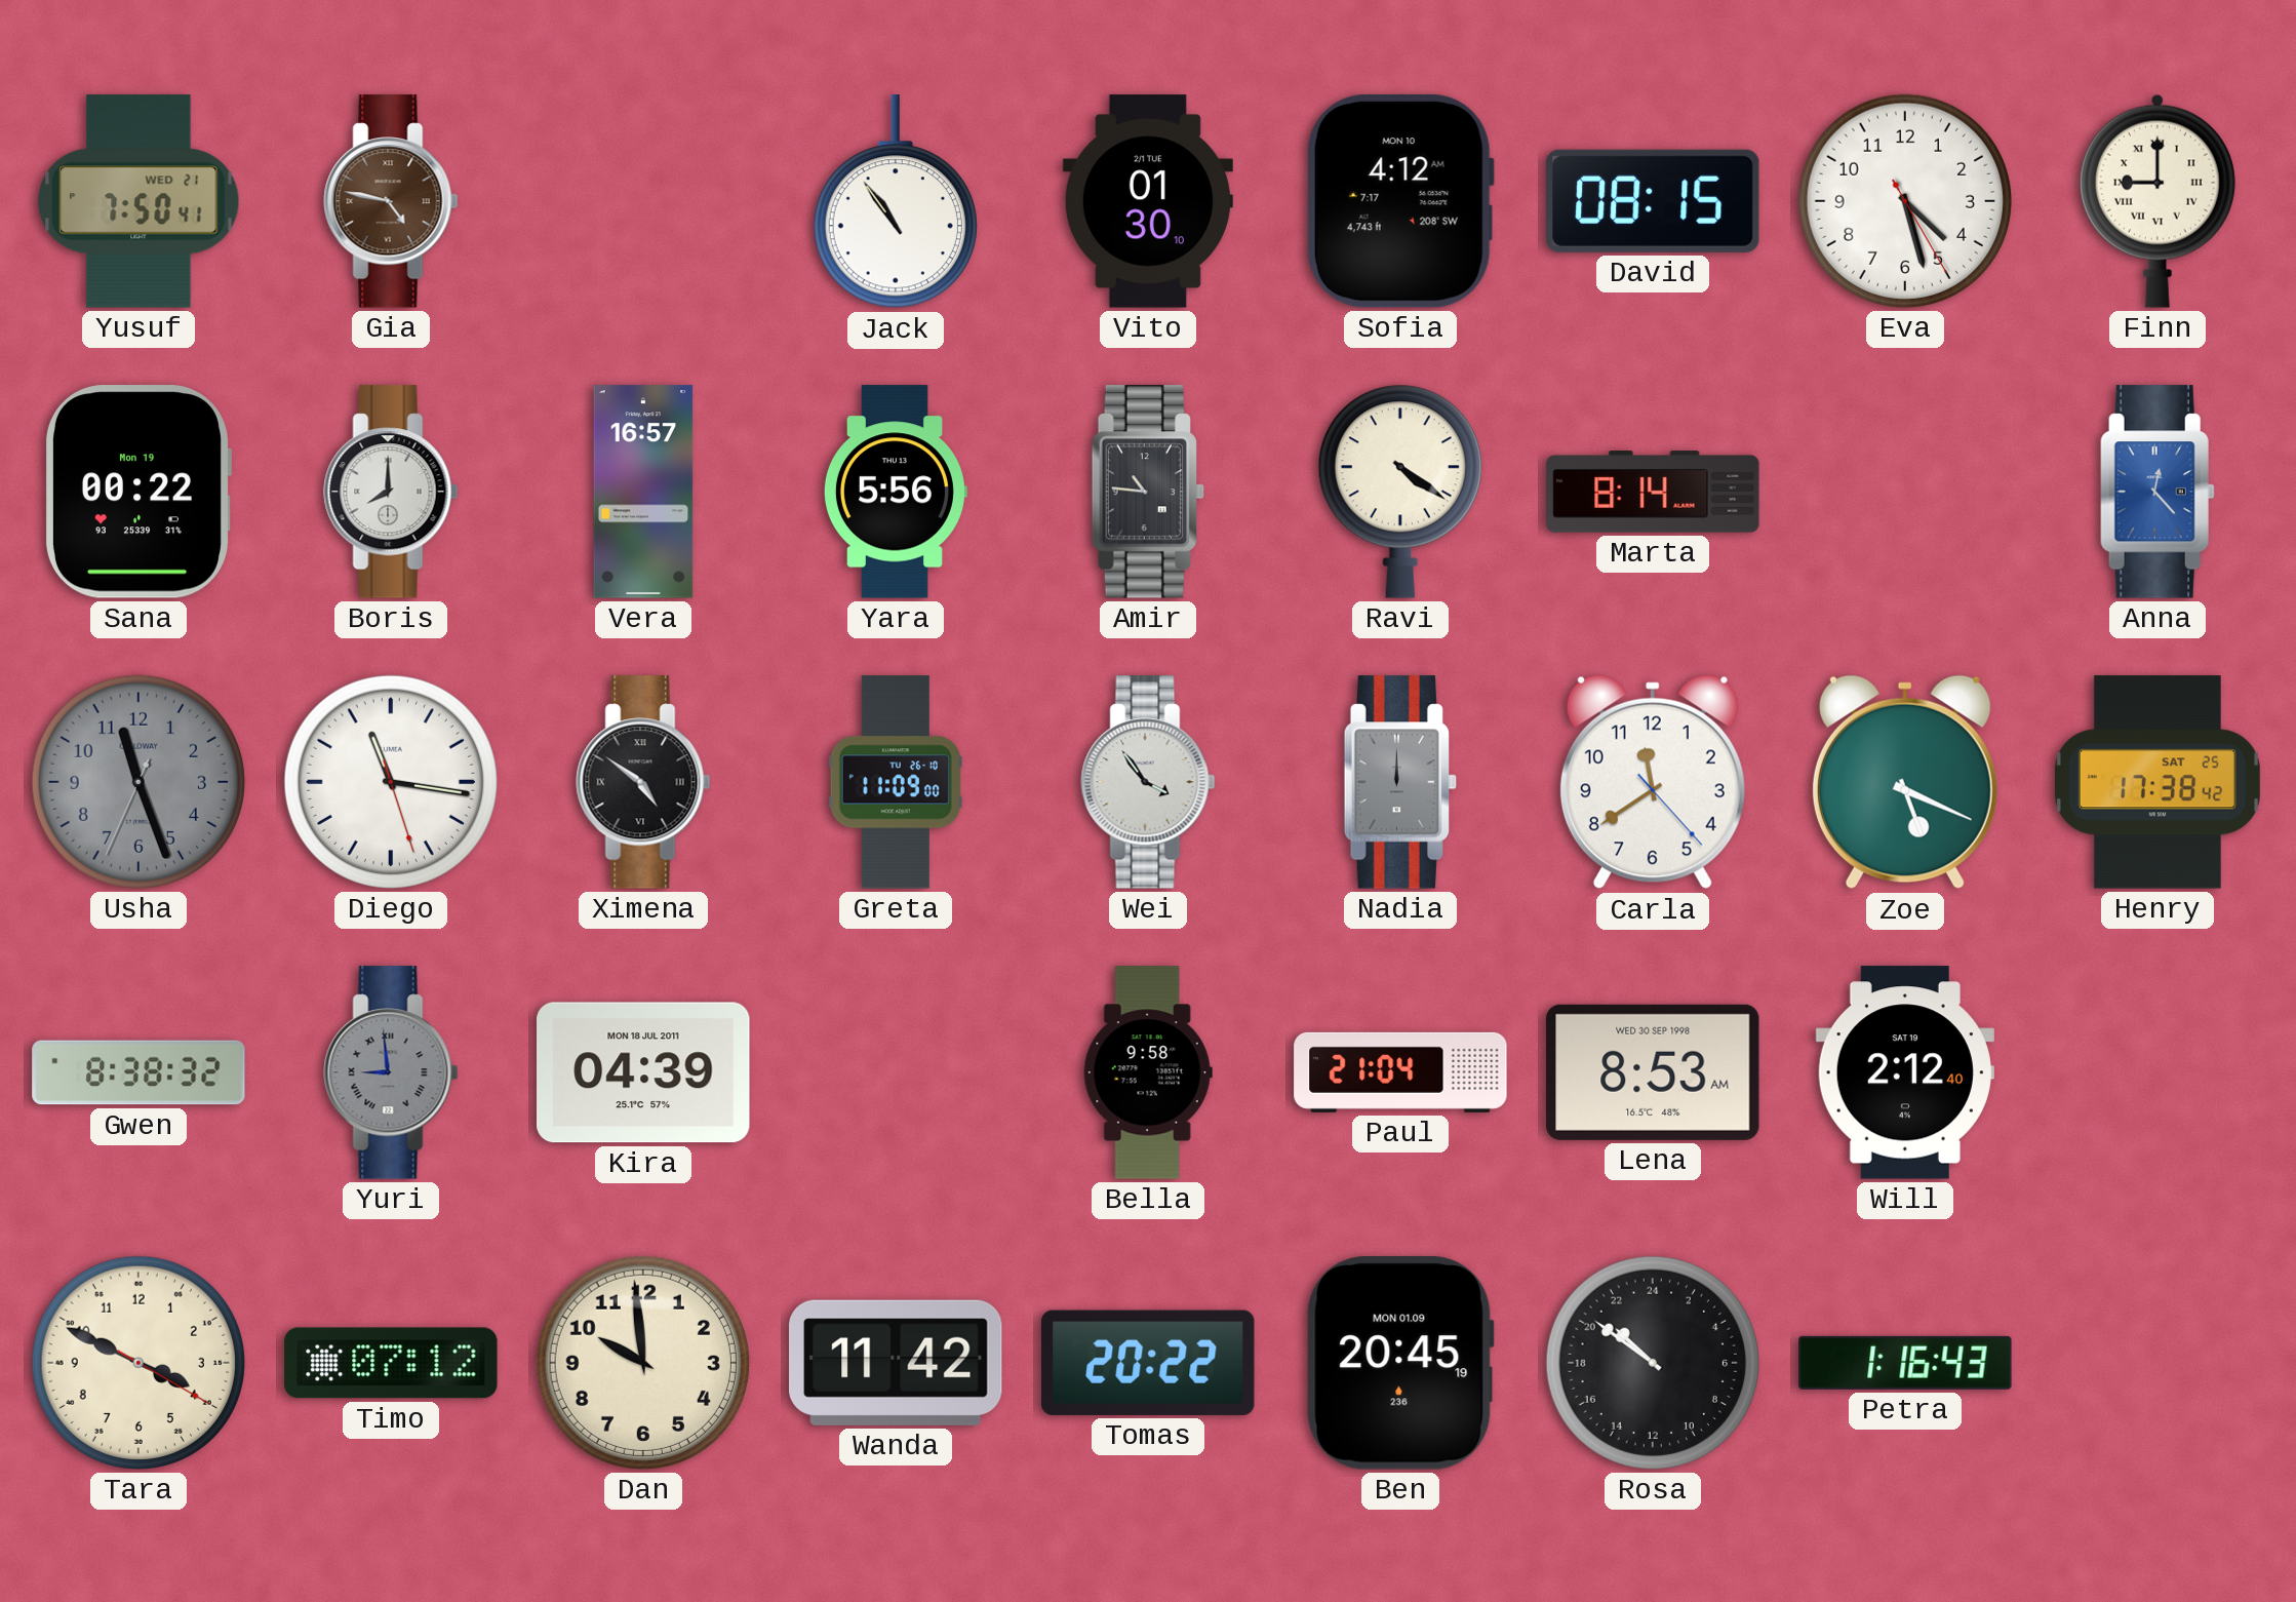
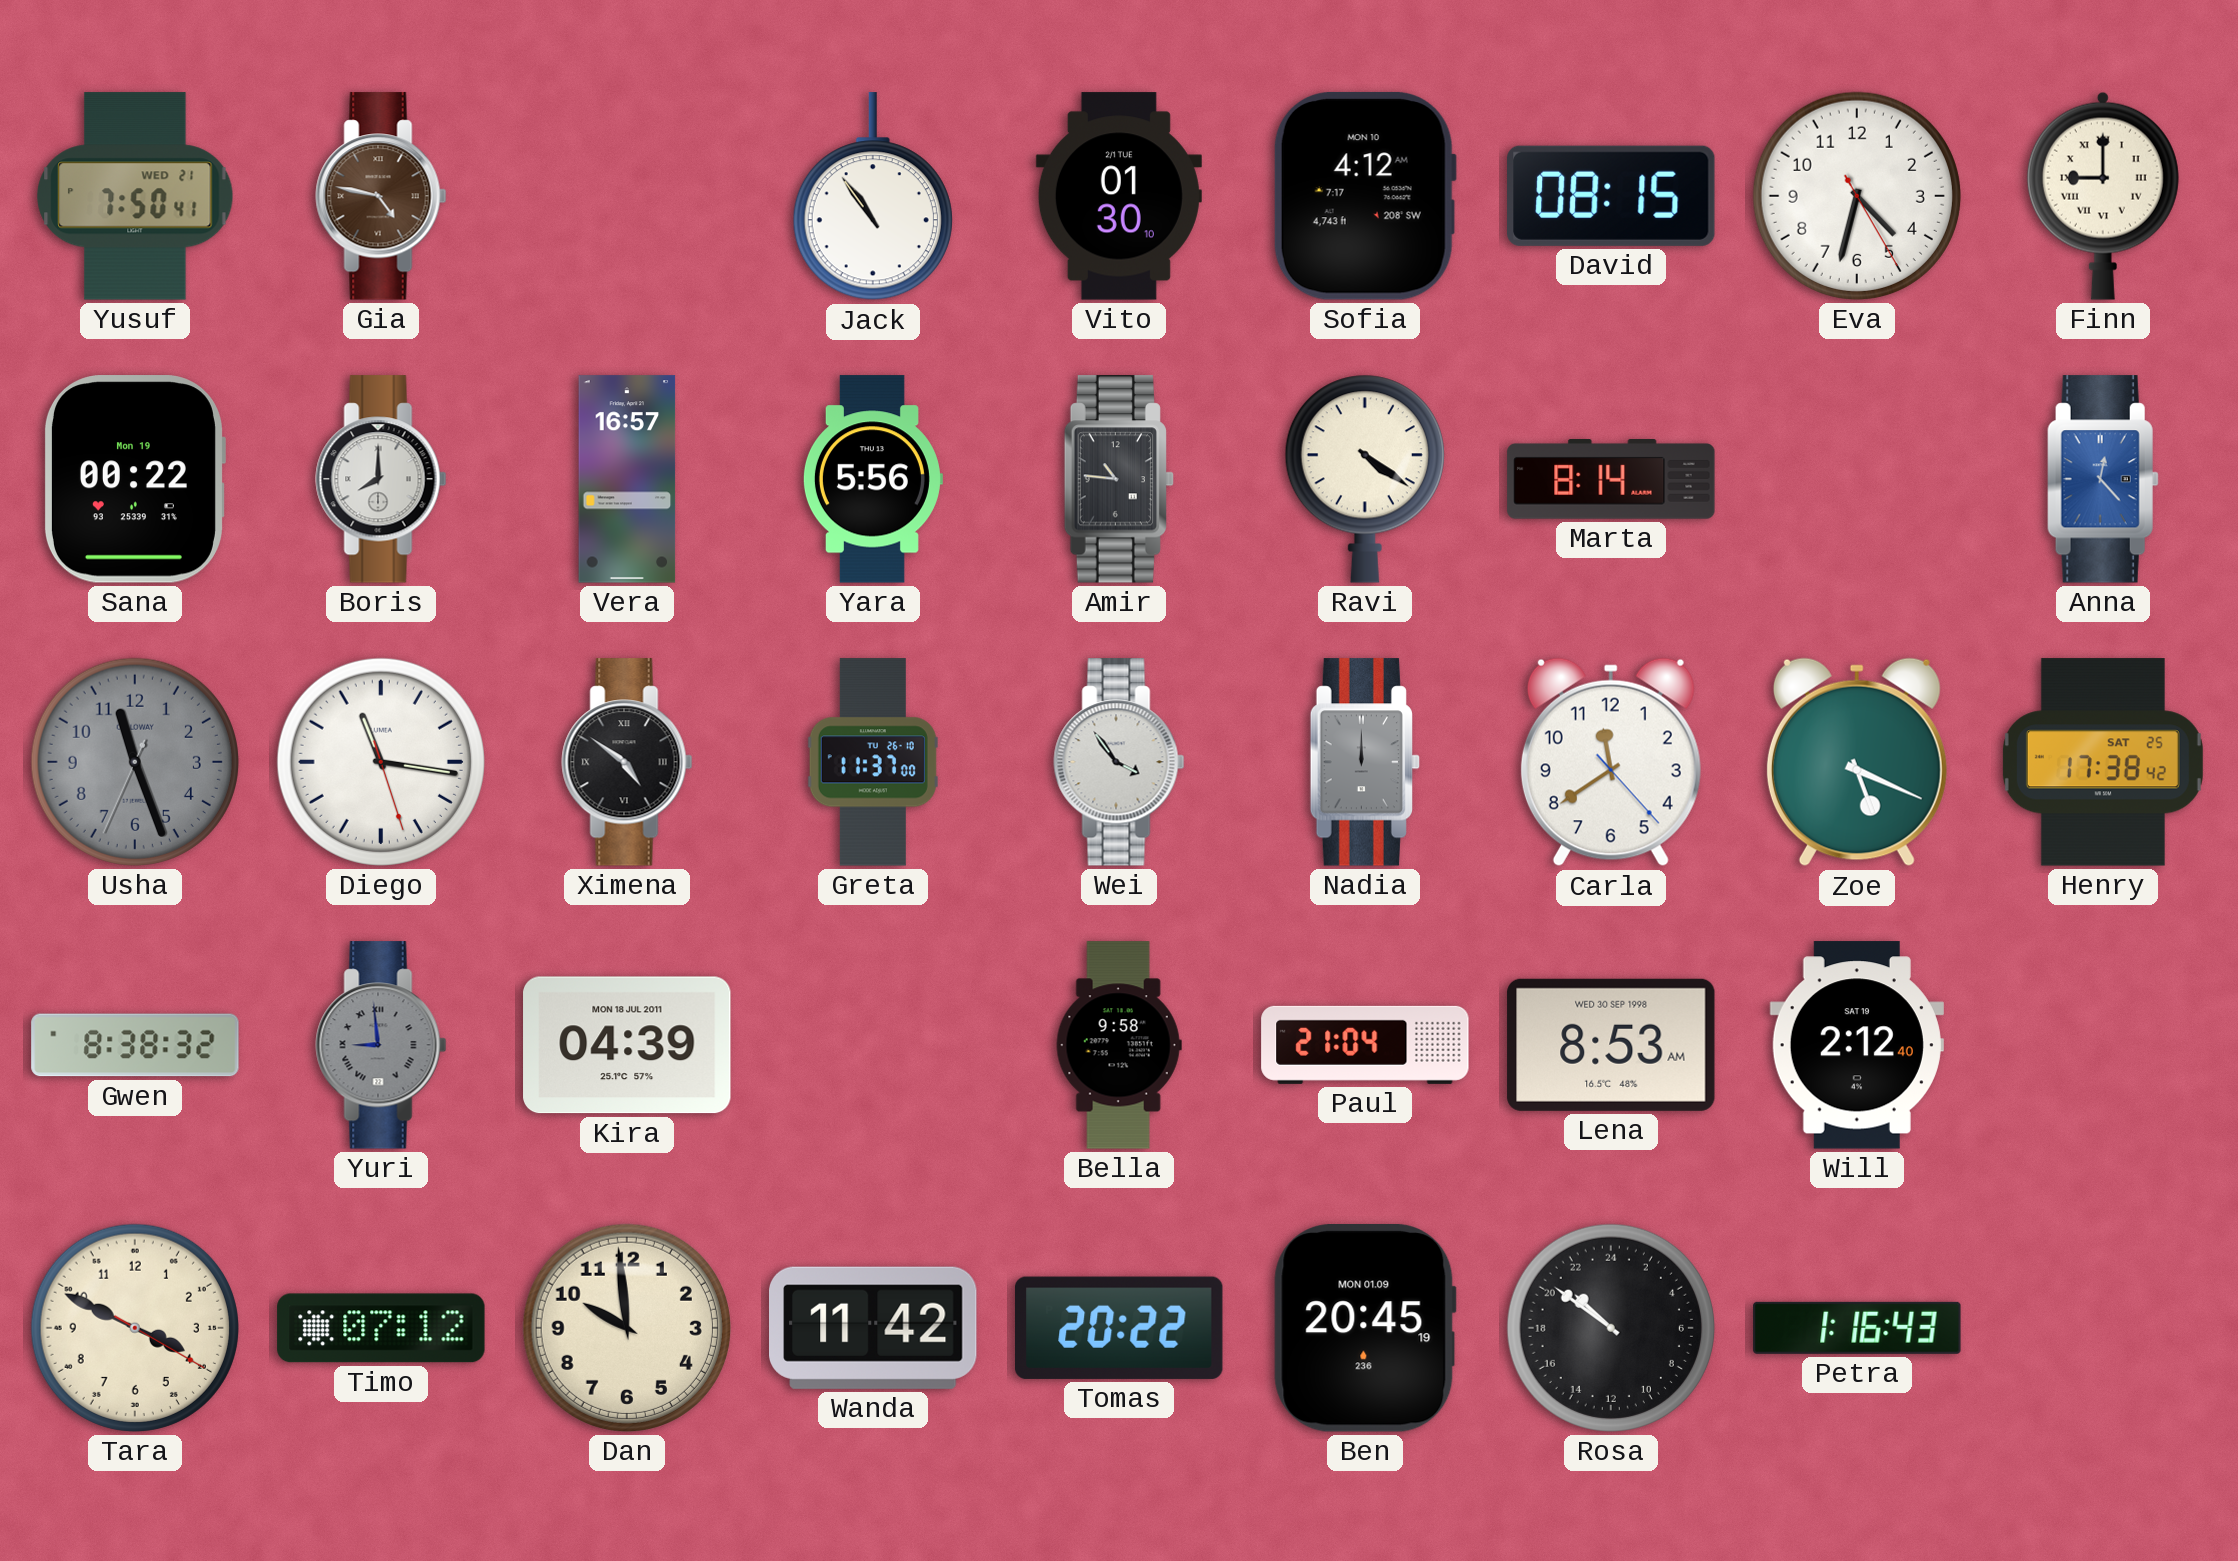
Eva: 4:27 -> 4:32
Greta: 11:09 -> 11:37
